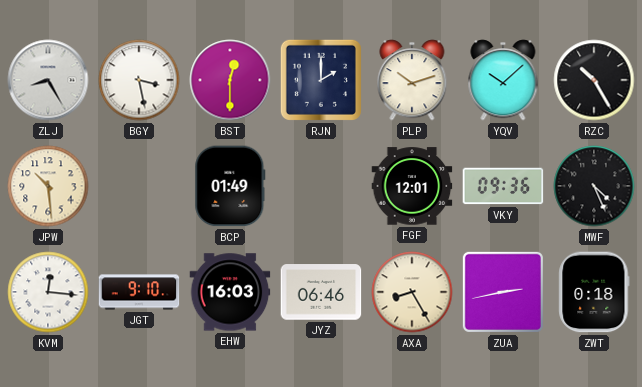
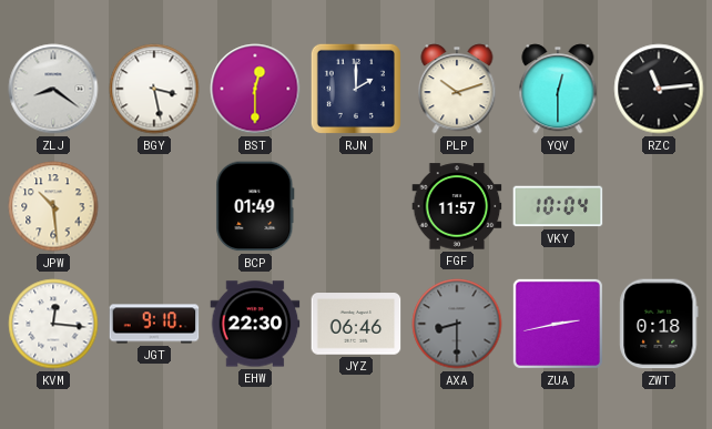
ZLJ: 8:25 -> 8:21
YQV: 10:08 -> 12:30
RZC: 10:25 -> 11:14
FGF: 12:01 -> 11:57
VKY: 09:36 -> 10:04
MWF: 4:26 -> none
EHW: 16:03 -> 22:30
AXA: 8:25 -> 8:30
AXA dial: cream -> grey
